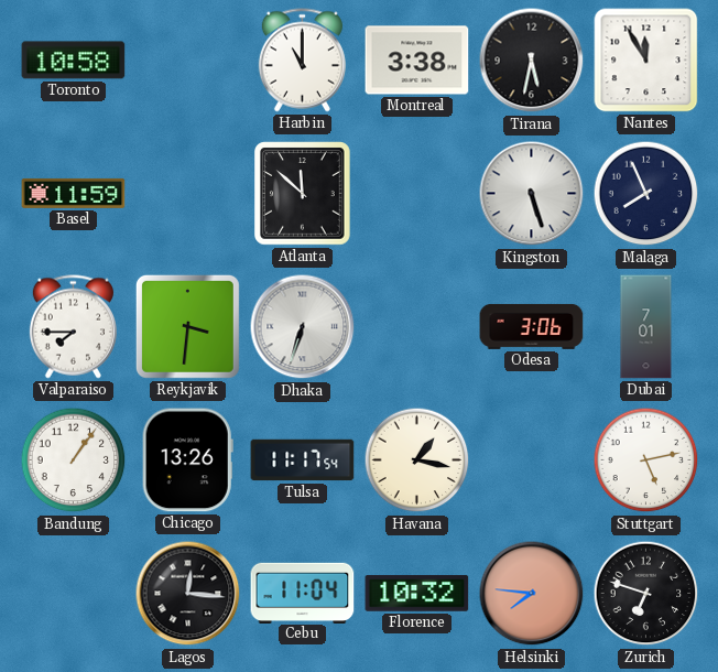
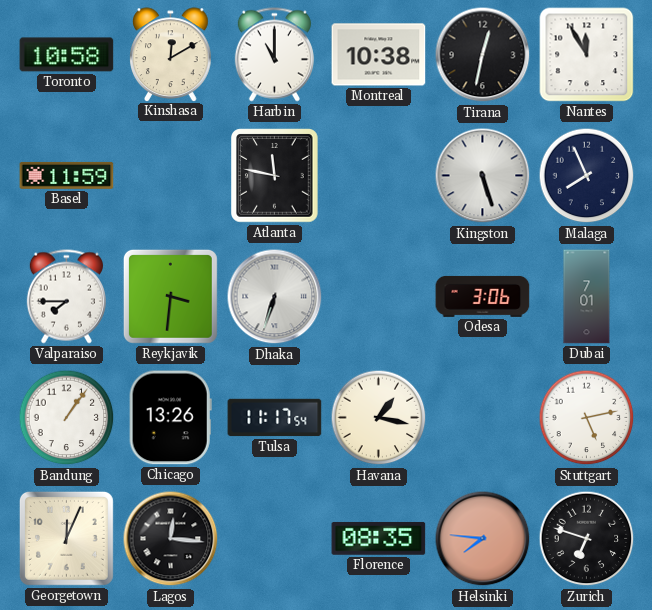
Kinshasa: none -> 12:10
Montreal: 3:38 -> 10:38
Tirana: 5:32 -> 12:32
Atlanta: 11:52 -> 11:47
Georgetown: none -> 12:04
Cebu: 11:04 -> none
Florence: 10:32 -> 08:35
